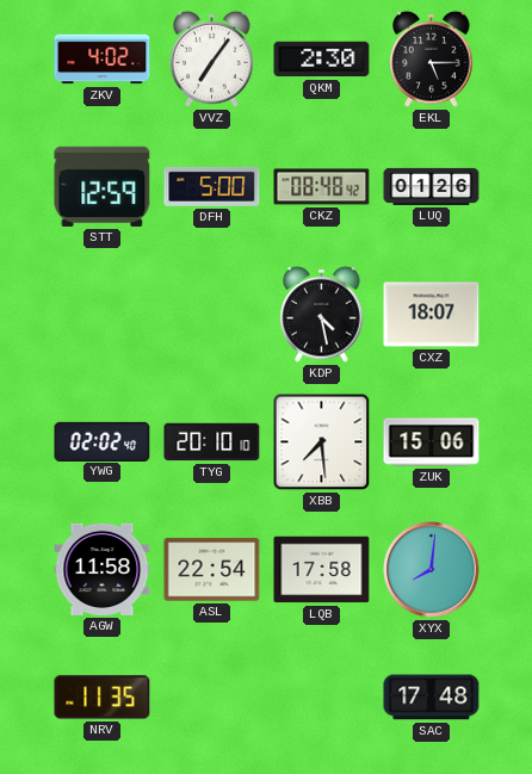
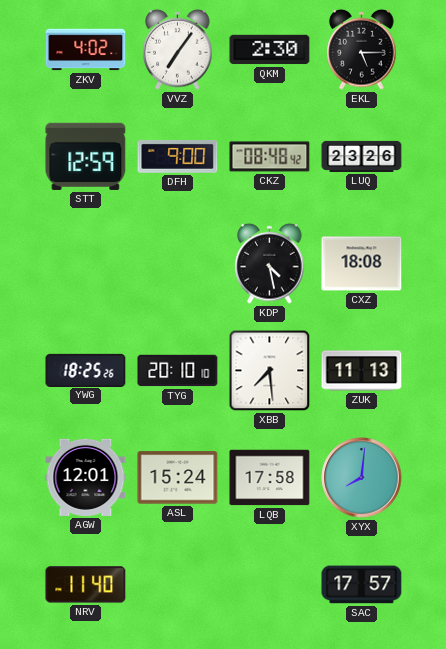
DFH: 5:00 -> 9:00
LUQ: 01:26 -> 23:26
CXZ: 18:07 -> 18:08
YWG: 02:02 -> 18:25
ZUK: 15:06 -> 11:13
AGW: 11:58 -> 12:01
ASL: 22:54 -> 15:24
NRV: 11:35 -> 11:40
SAC: 17:48 -> 17:57
